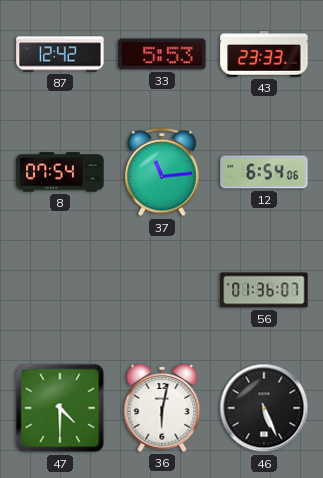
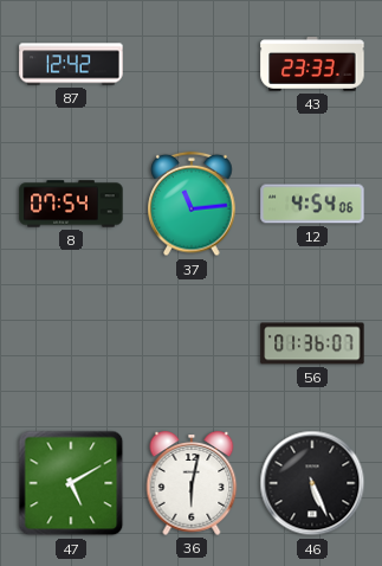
33: 5:53 -> none
12: 6:54 -> 4:54
47: 4:30 -> 5:10
